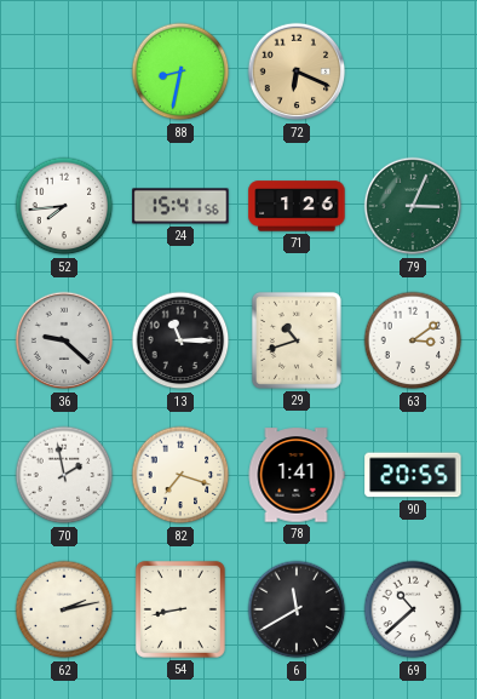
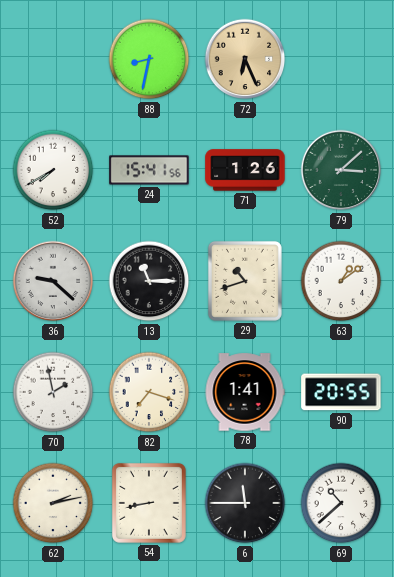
72: 6:19 -> 6:26
52: 7:44 -> 7:40
79: 3:04 -> 3:08
63: 3:09 -> 1:09
6: 11:40 -> 11:45
